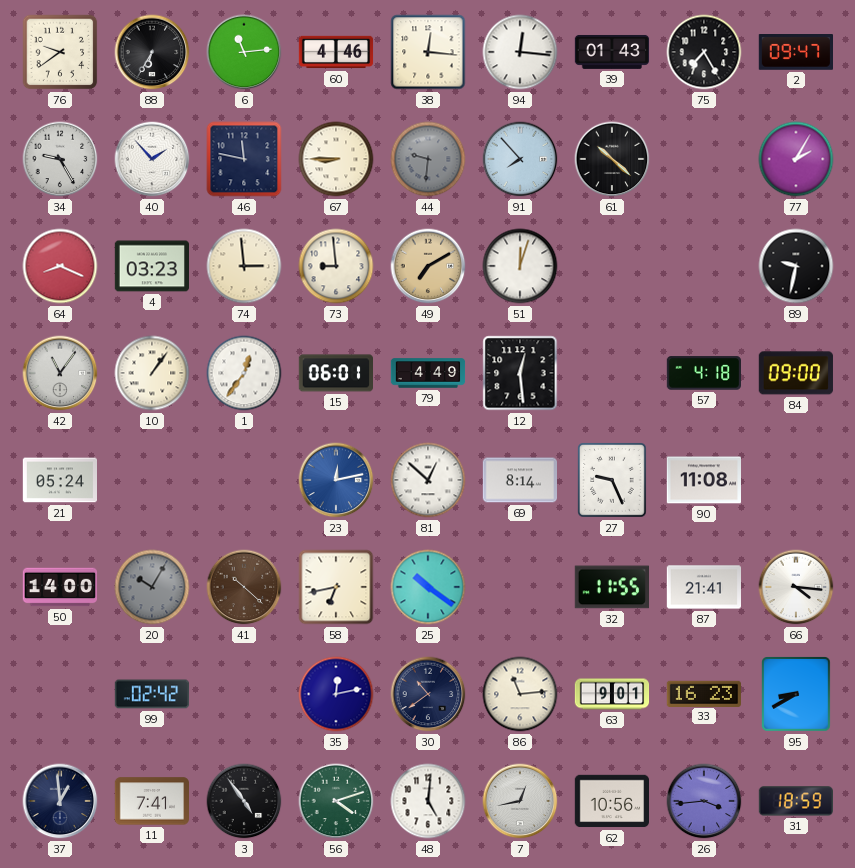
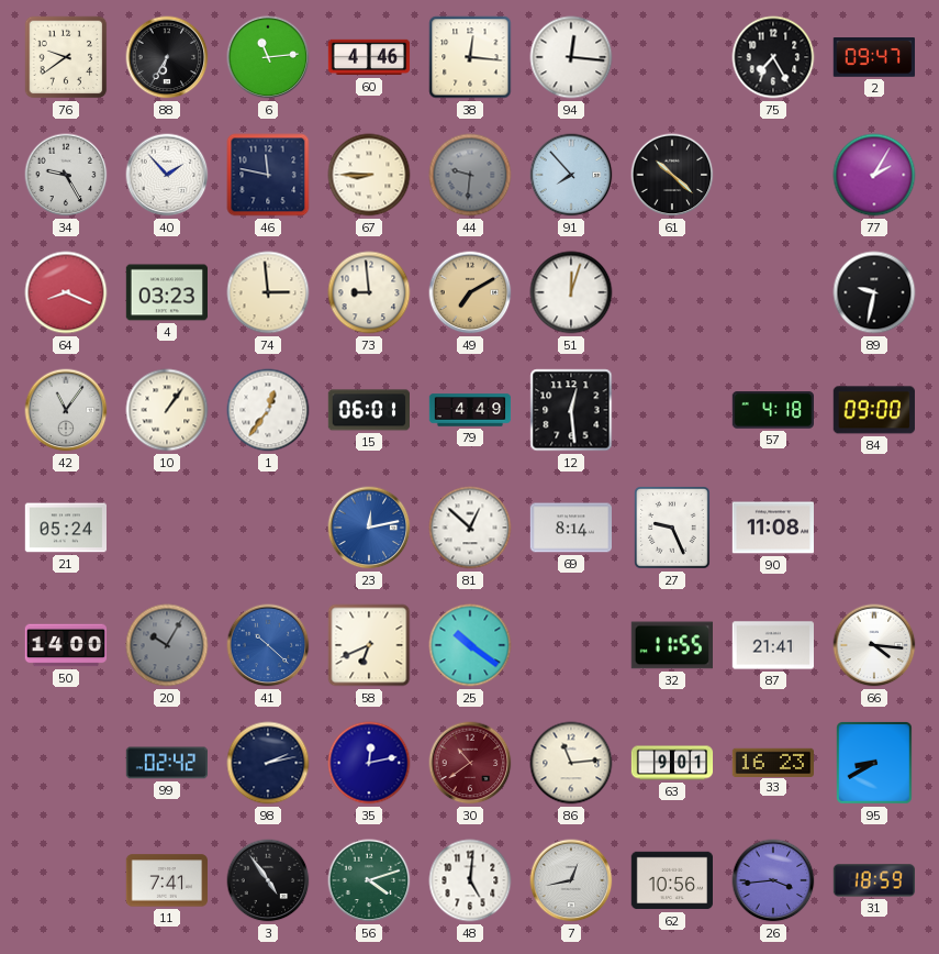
39: 01:43 -> none
41 dial: brown -> blue
58: 6:43 -> 6:41
98: none -> 2:13
30 dial: navy -> burgundy
37: 12:59 -> none
